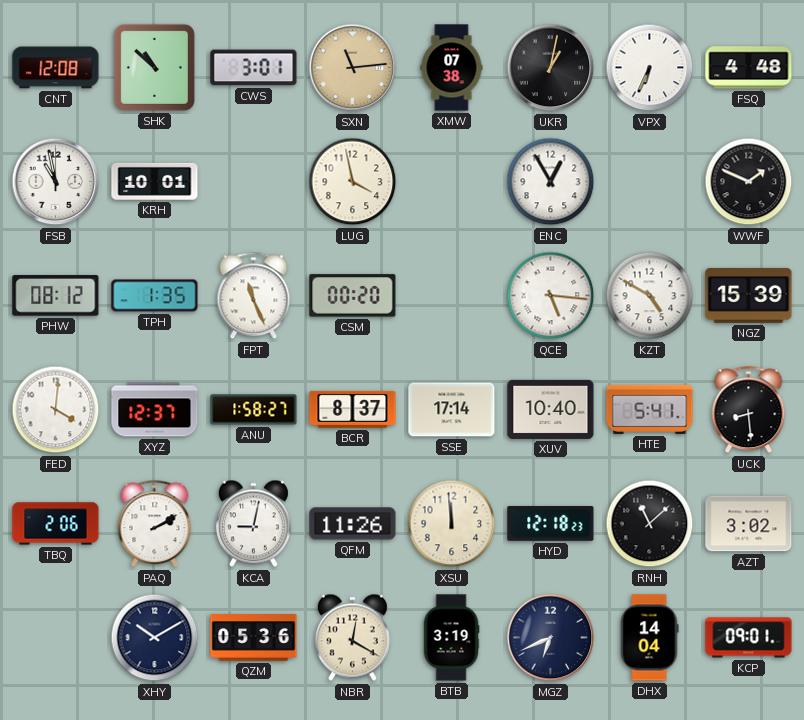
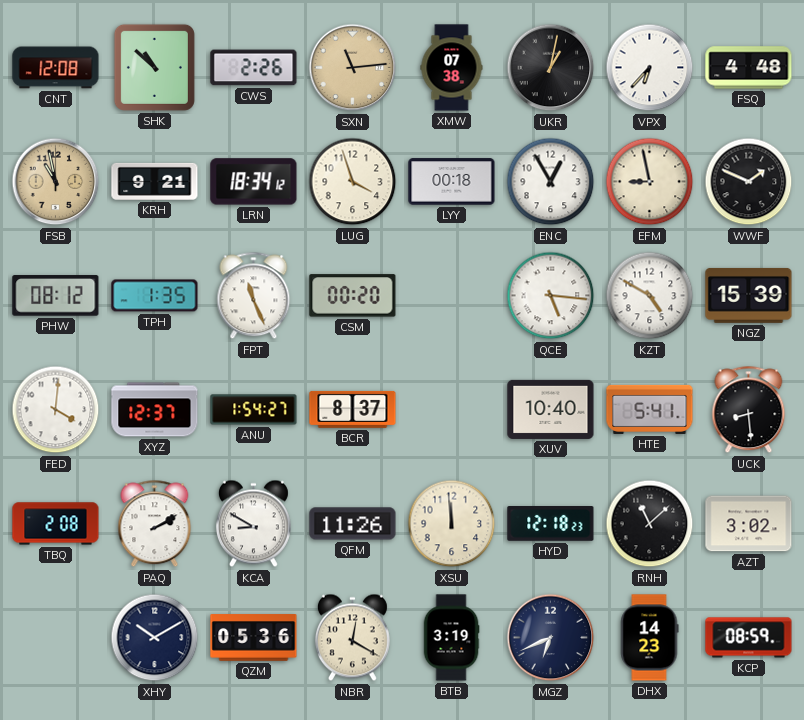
CWS: 3:01 -> 2:26
VPX: 6:34 -> 6:37
FSB dial: white -> champagne
KRH: 10:01 -> 9:21
LRN: none -> 18:34
LUG: 3:58 -> 3:57
LYY: none -> 00:18
EFM: none -> 8:58
ANU: 1:58 -> 1:54
SSE: 17:14 -> none
TBQ: 2:06 -> 2:08
KCA: 9:02 -> 8:50
DHX: 14:04 -> 14:23
KCP: 09:01 -> 08:59
